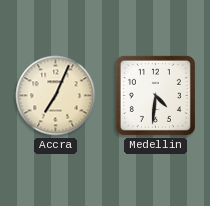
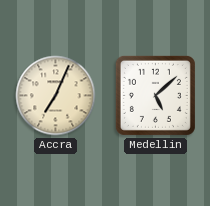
Medellin: 4:31 -> 5:08
